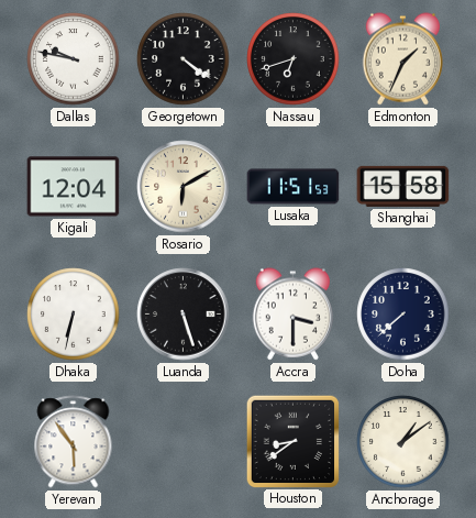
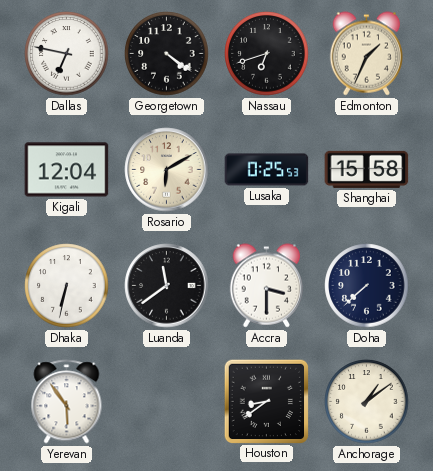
Dallas: 9:47 -> 6:47
Lusaka: 11:51 -> 0:25
Luanda: 5:27 -> 11:39
